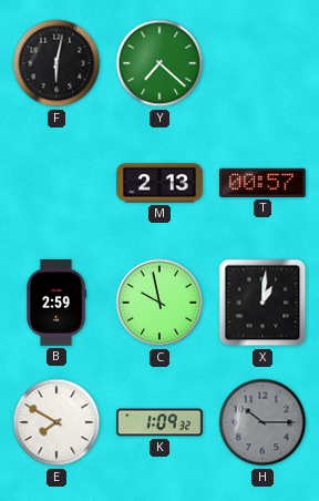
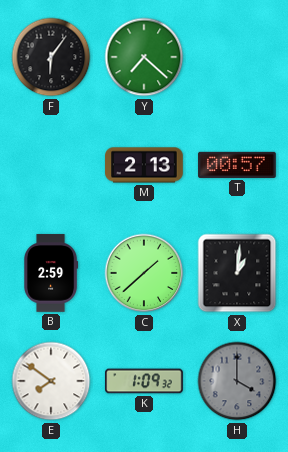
F: 6:02 -> 6:06
C: 9:58 -> 1:38
E: 7:50 -> 7:51
H: 10:15 -> 4:00
